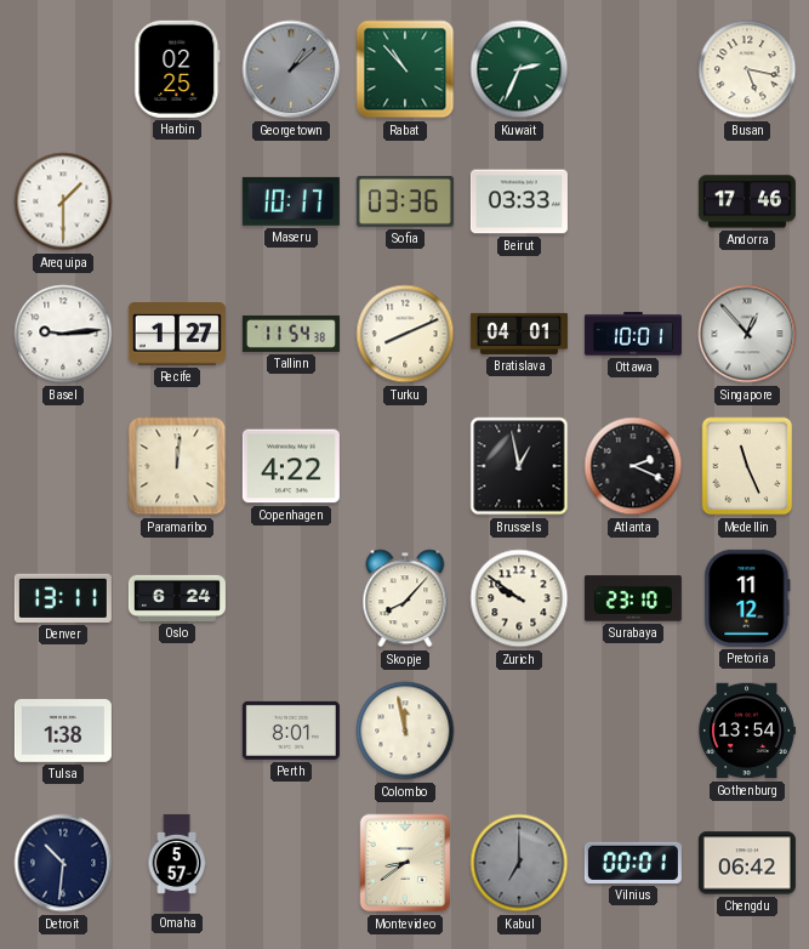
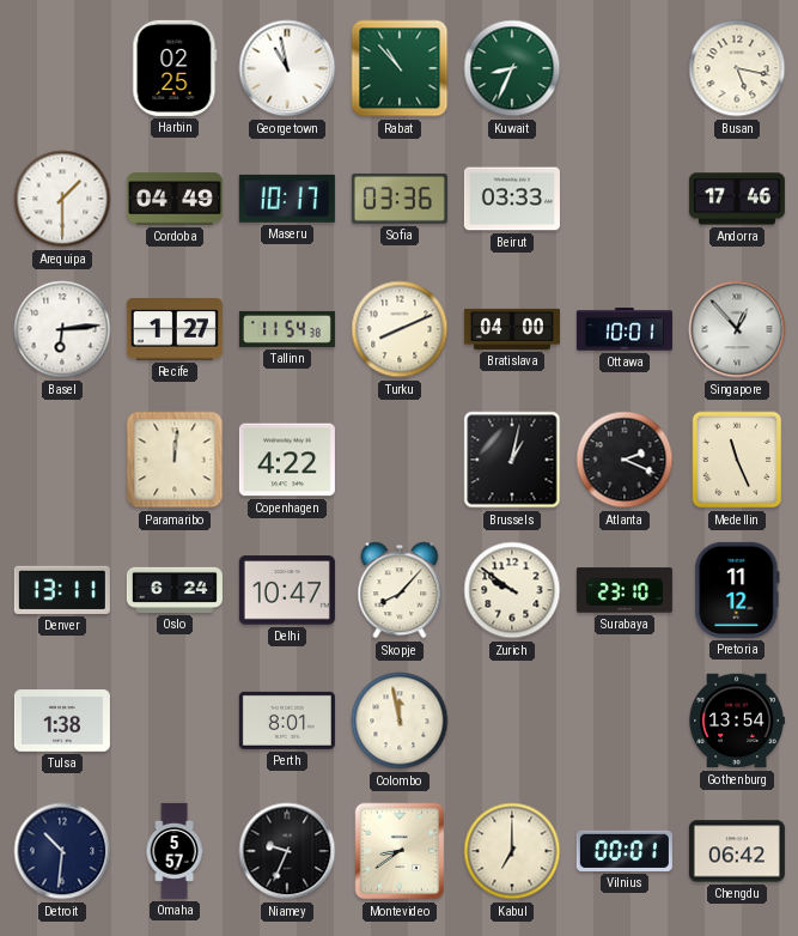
Georgetown: 1:08 -> 10:58
Georgetown dial: grey -> white
Kuwait: 2:34 -> 8:34
Cordoba: none -> 04:49
Basel: 9:14 -> 6:14
Bratislava: 04:01 -> 04:00
Brussels: 12:58 -> 1:02
Delhi: none -> 10:47
Niamey: none -> 9:34
Kabul dial: grey -> cream
